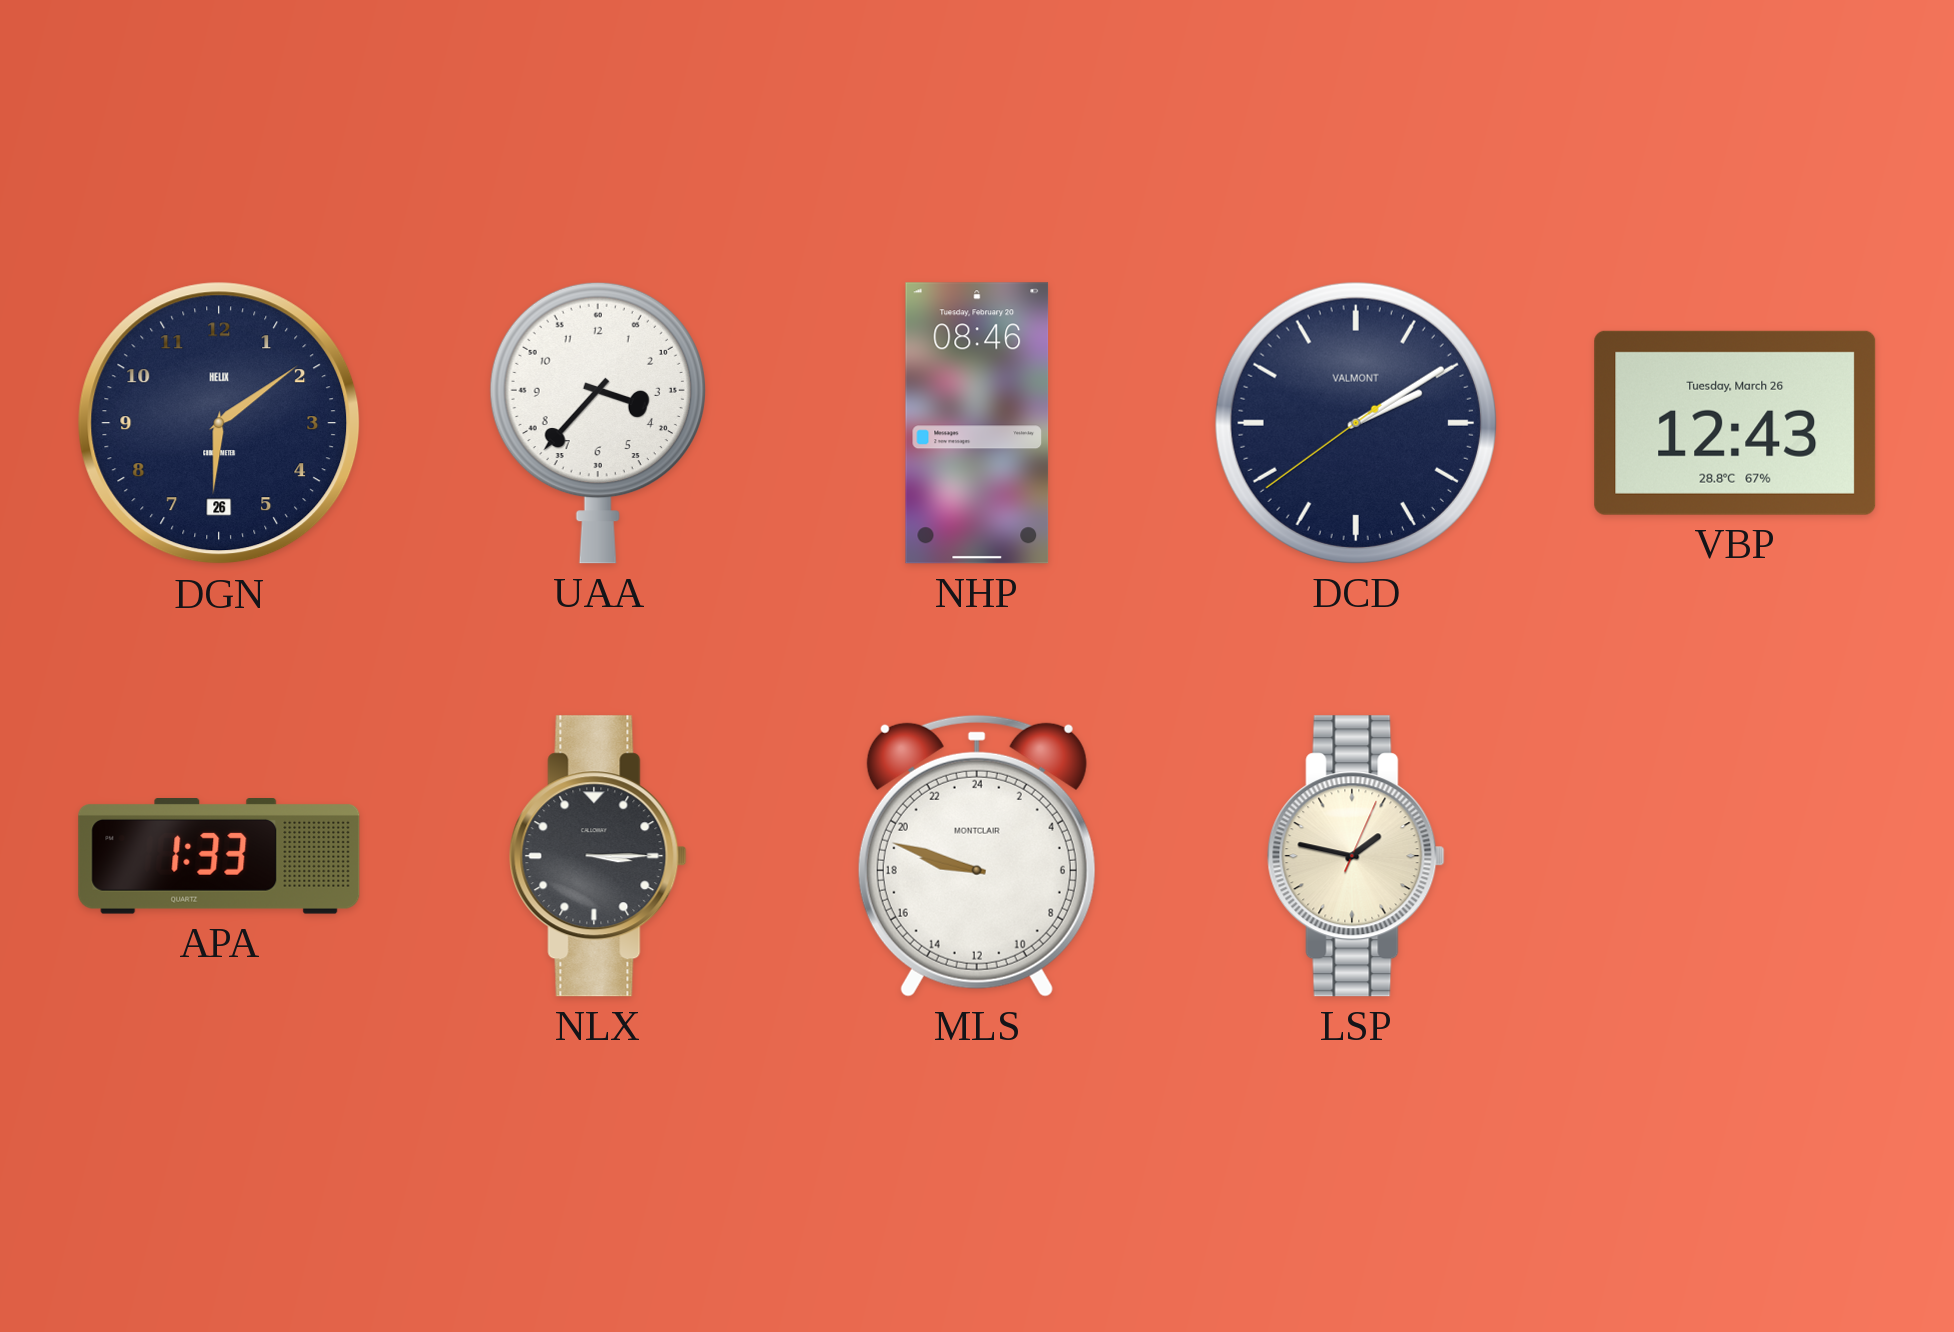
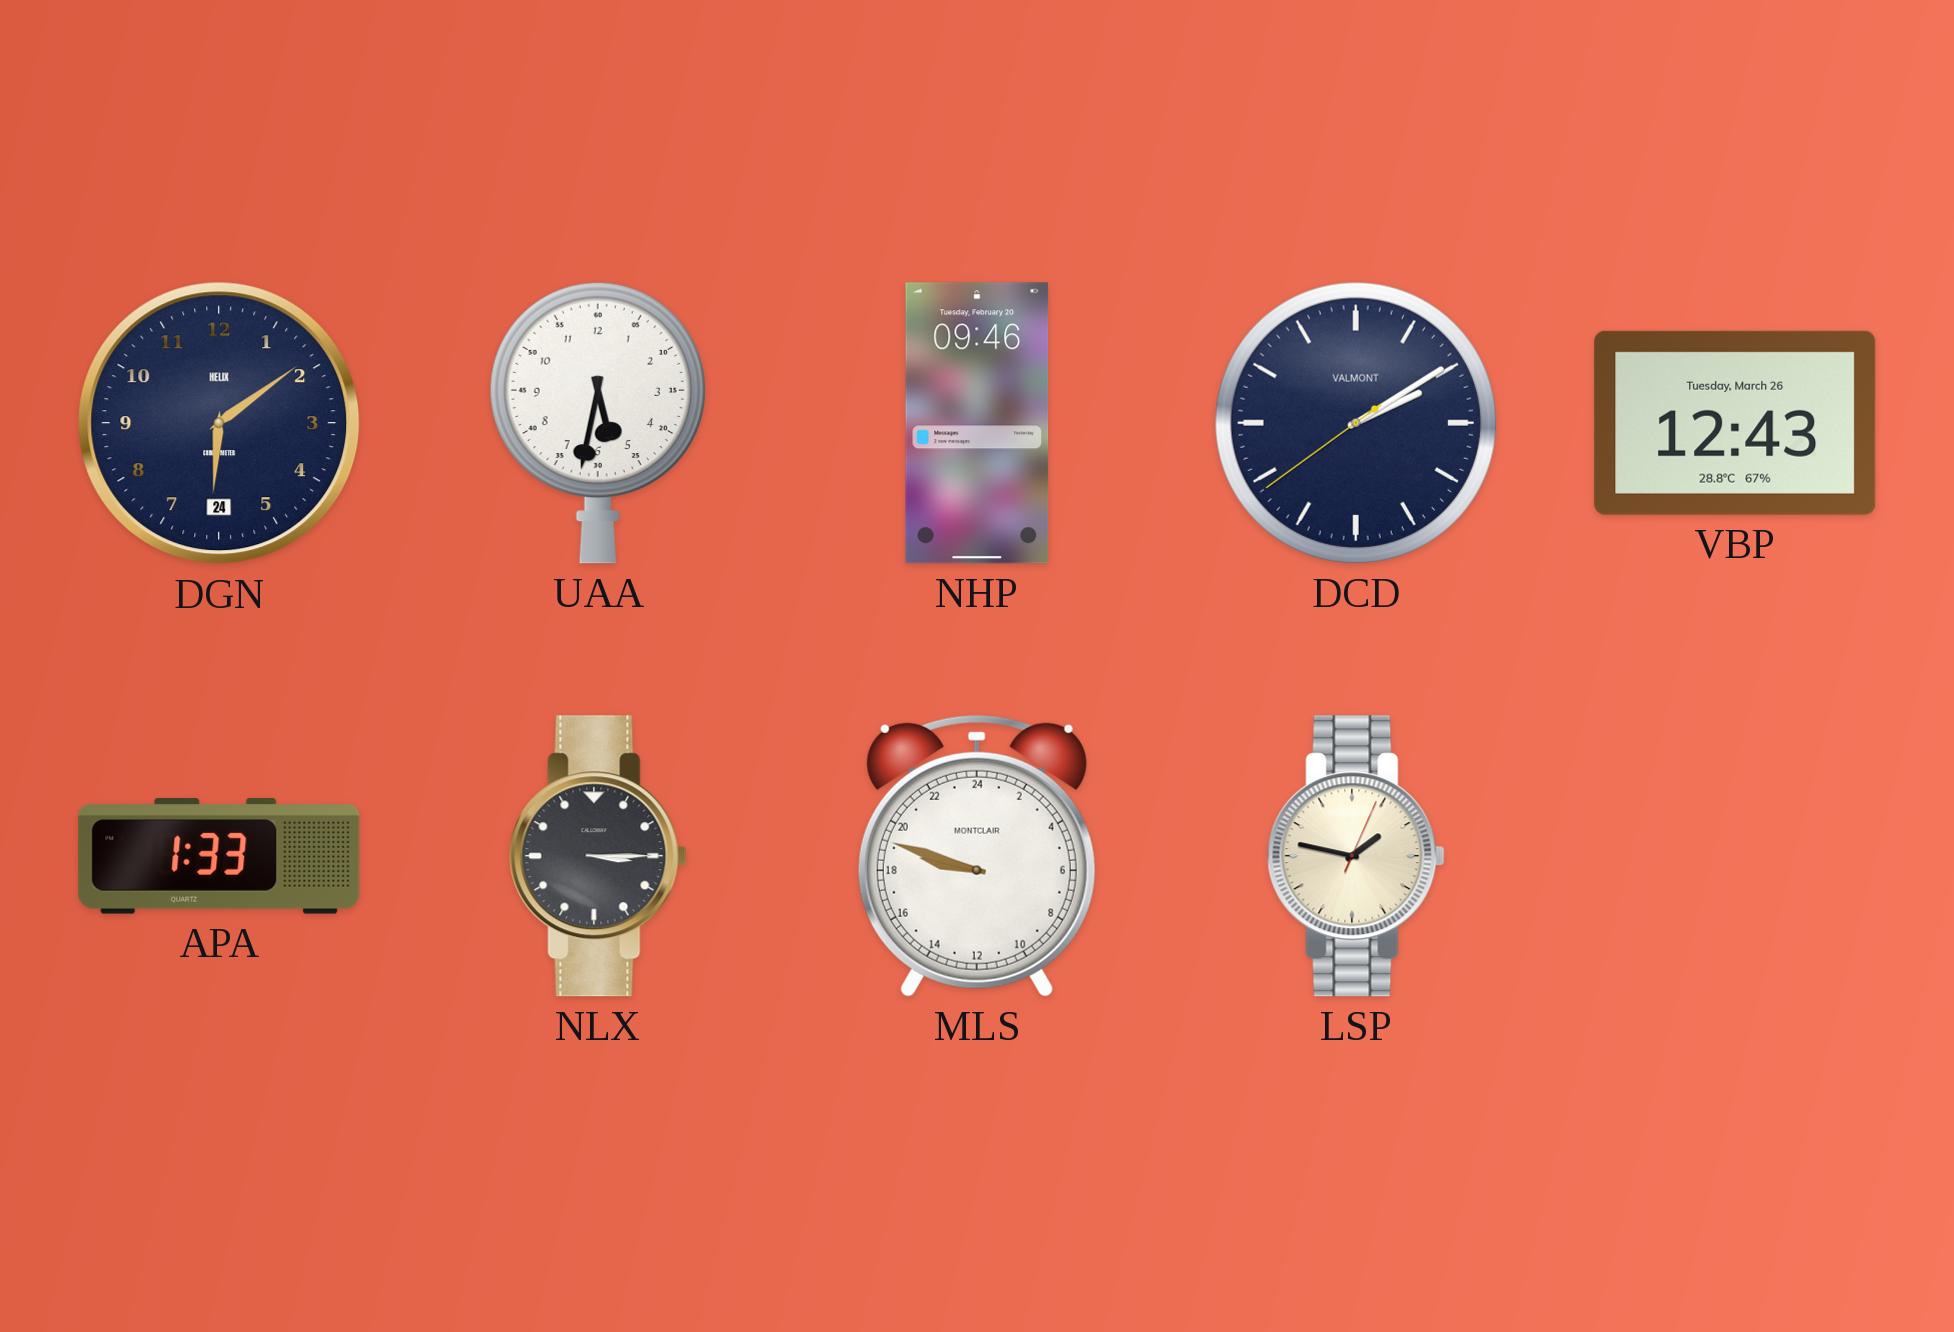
DGN date: 26 -> 24
UAA: 3:37 -> 5:32
NHP: 08:46 -> 09:46
